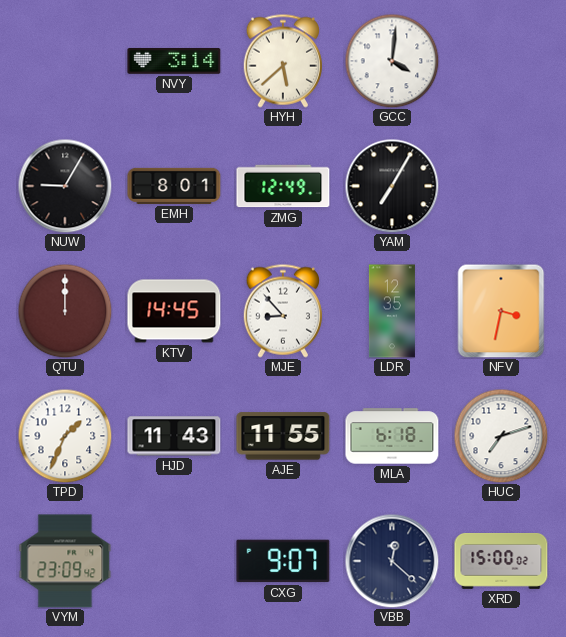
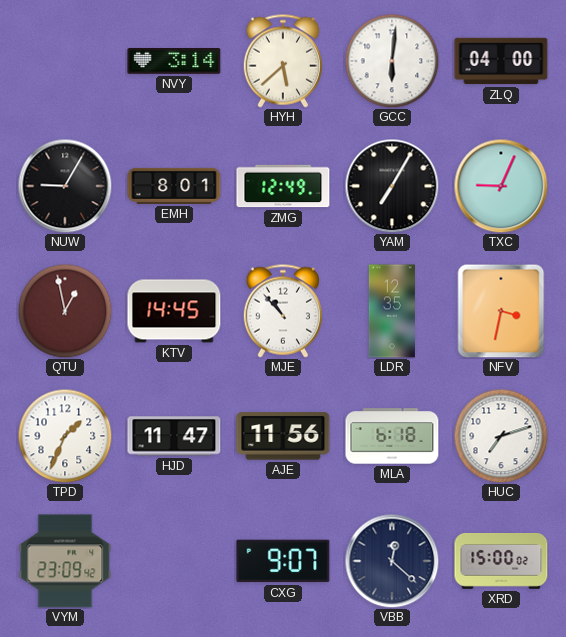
GCC: 4:01 -> 6:01
ZLQ: none -> 04:00
TXC: none -> 9:04
QTU: 12:00 -> 12:58
MJE: 8:53 -> 10:53
HJD: 11:43 -> 11:47
AJE: 11:55 -> 11:56
